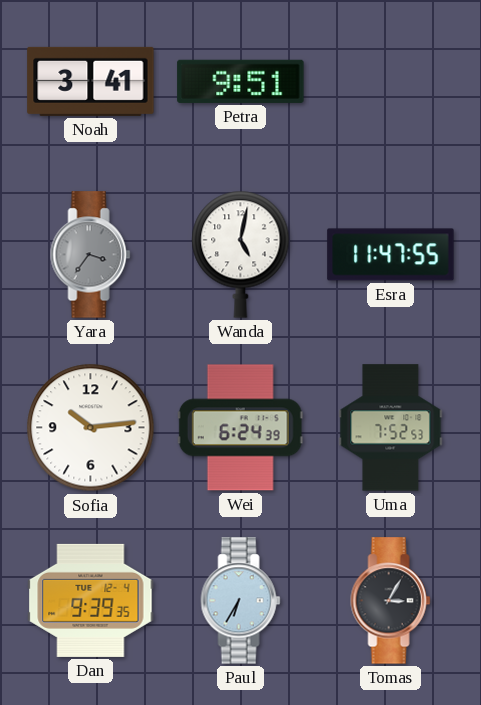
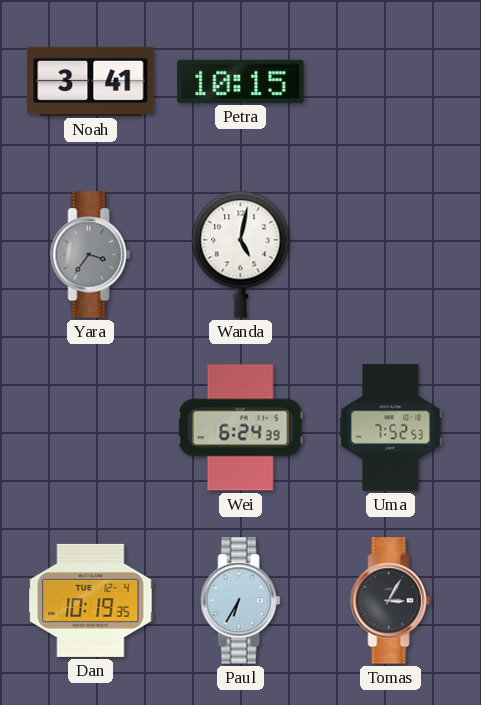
Petra: 9:51 -> 10:15
Esra: 11:47 -> none
Sofia: 10:14 -> none
Dan: 9:39 -> 10:19
